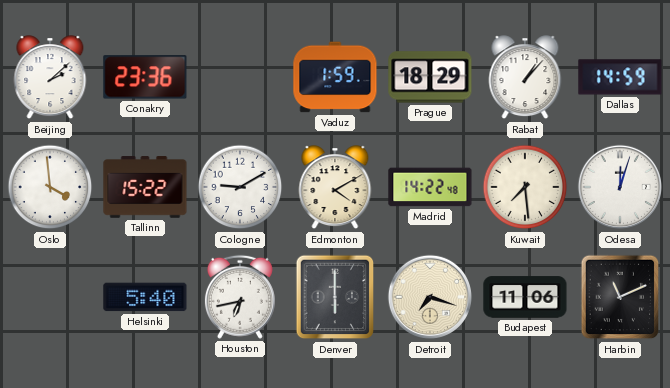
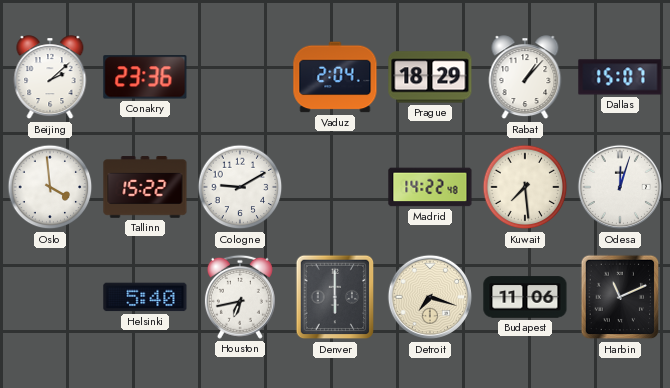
Vaduz: 1:59 -> 2:04
Dallas: 14:59 -> 15:07
Edmonton: 4:10 -> none
